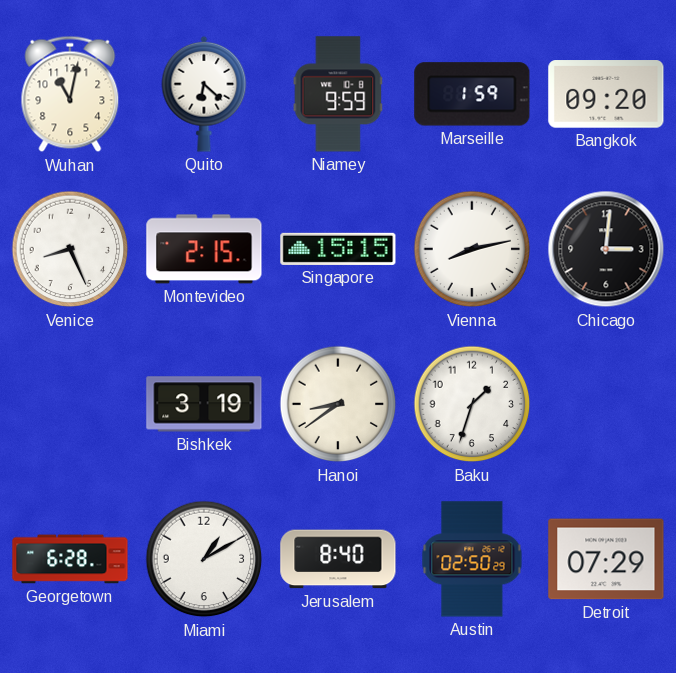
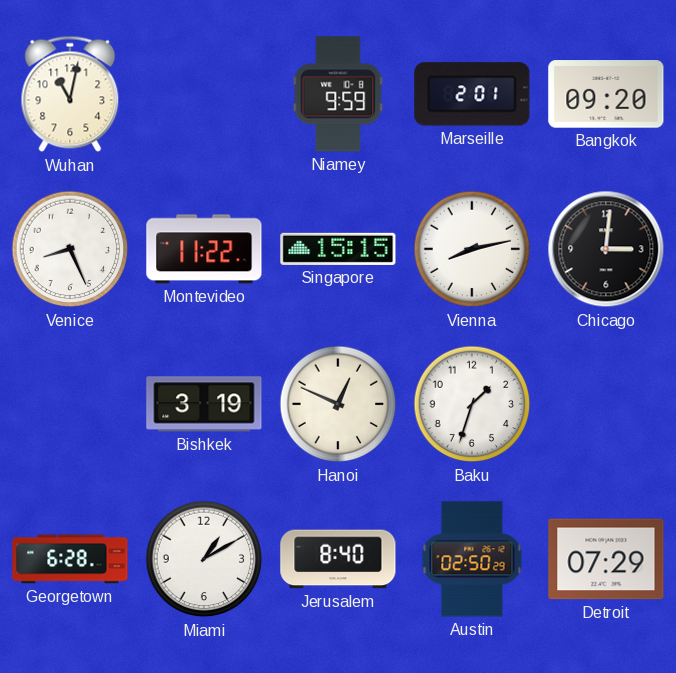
Quito: 6:22 -> none
Marseille: 1:59 -> 2:01
Montevideo: 2:15 -> 11:22
Hanoi: 8:39 -> 12:49
